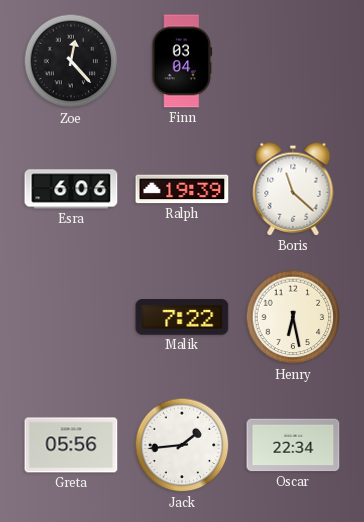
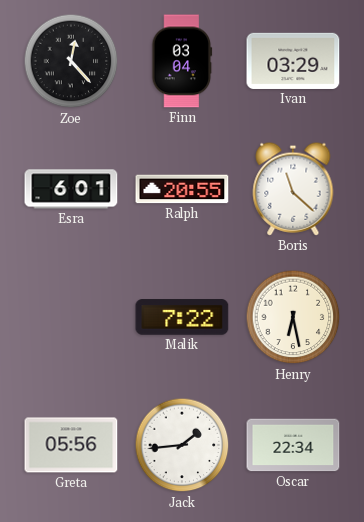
Ivan: none -> 03:29
Esra: 6:06 -> 6:01
Ralph: 19:39 -> 20:55
